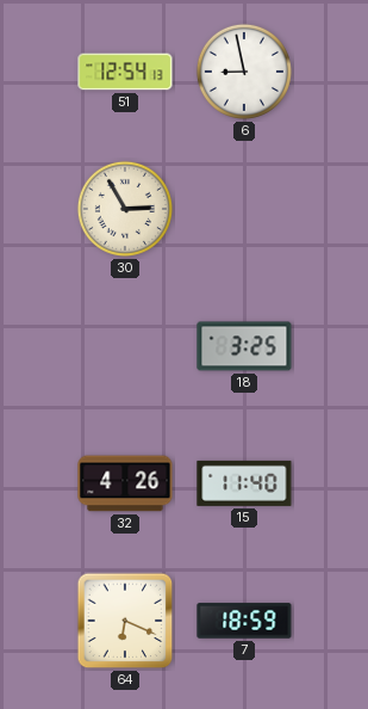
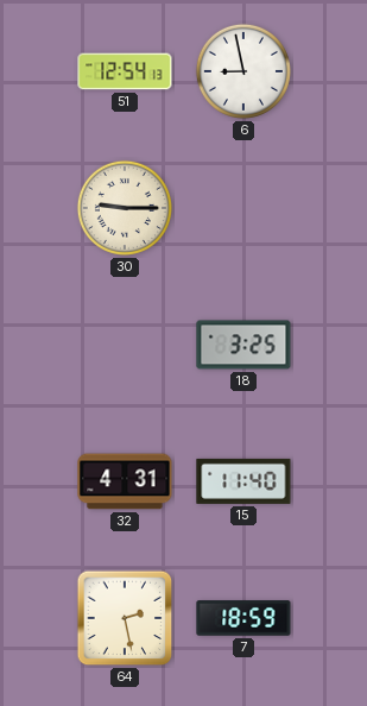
30: 2:55 -> 9:15
32: 4:26 -> 4:31
64: 6:19 -> 2:28
